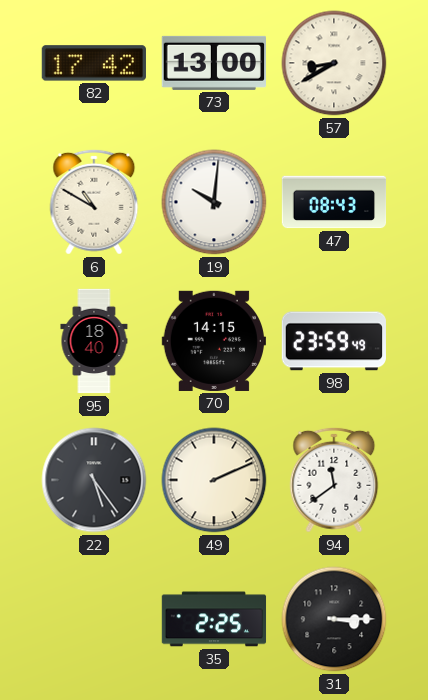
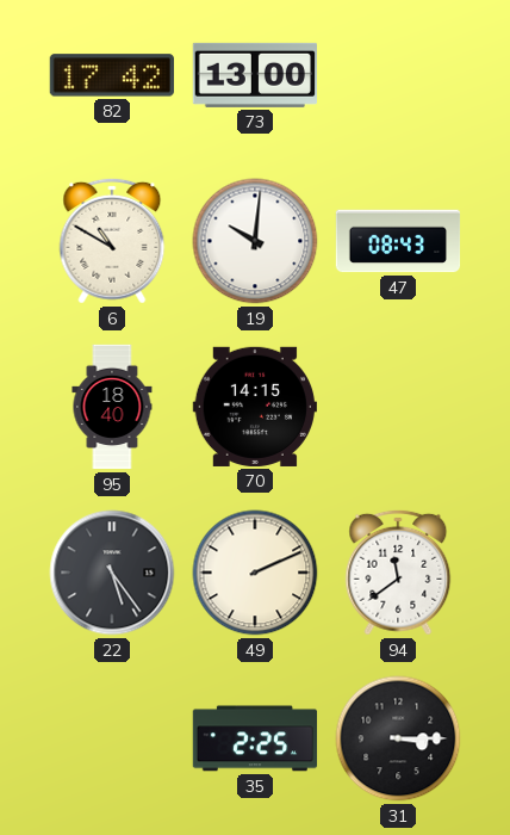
57: 8:40 -> none
98: 23:59 -> none
